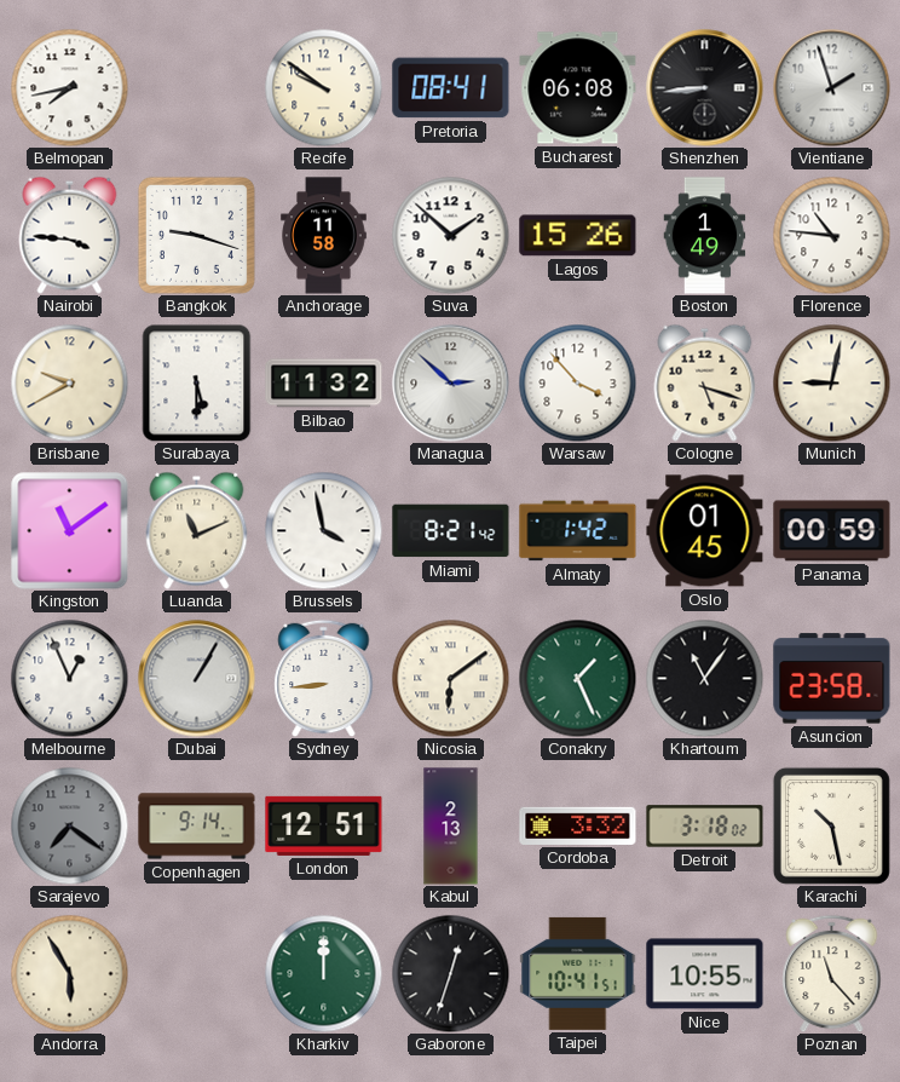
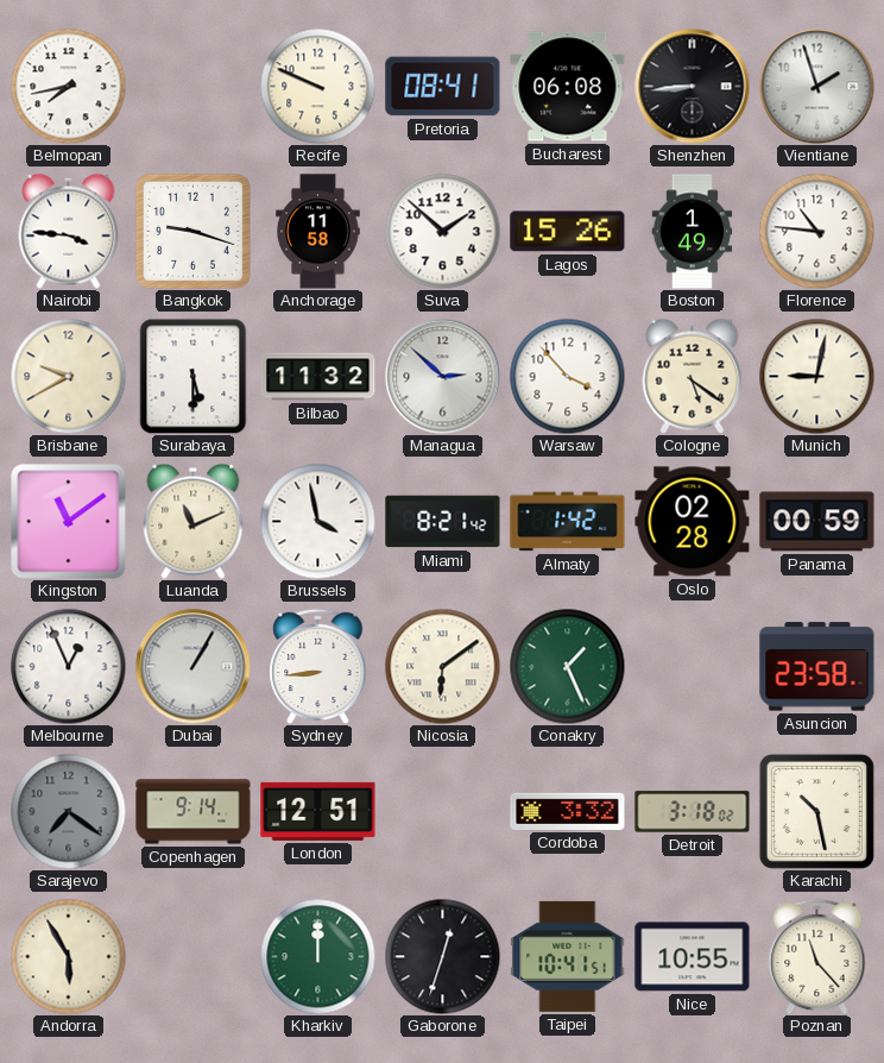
Recife: 9:51 -> 9:49
Cologne: 5:18 -> 5:21
Oslo: 01:45 -> 02:28
Khartoum: 11:06 -> none
Kabul: 2:13 -> none
